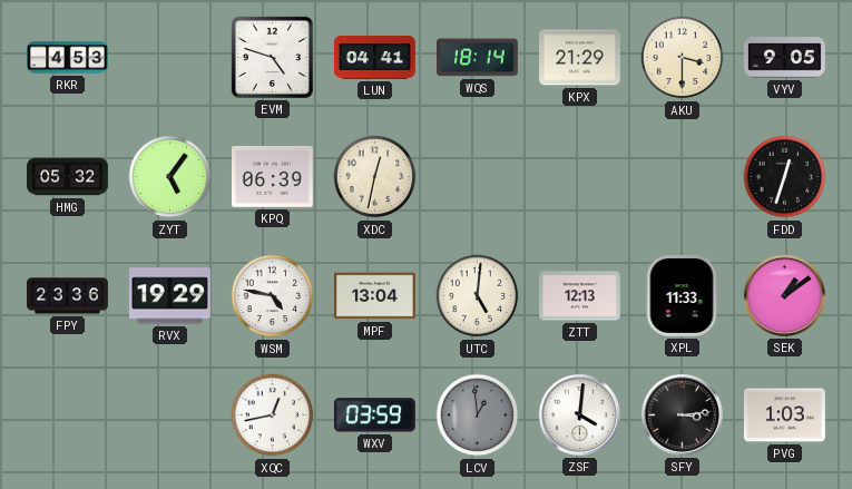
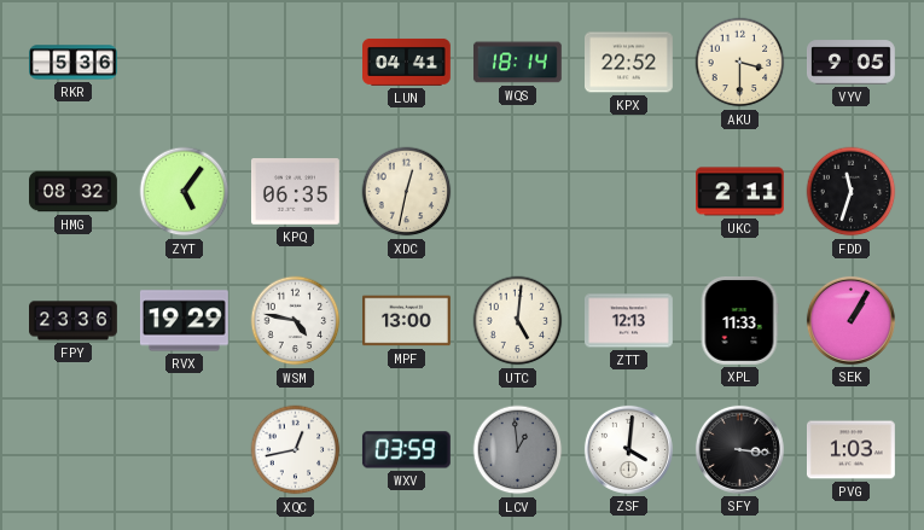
RKR: 4:53 -> 5:36
EVM: 4:48 -> none
KPX: 21:29 -> 22:52
HMG: 05:32 -> 08:32
KPQ: 06:39 -> 06:35
UKC: none -> 2:11
FDD: 12:33 -> 11:33
MPF: 13:04 -> 13:00
SEK: 1:09 -> 1:05
SFY: 3:14 -> 3:16
